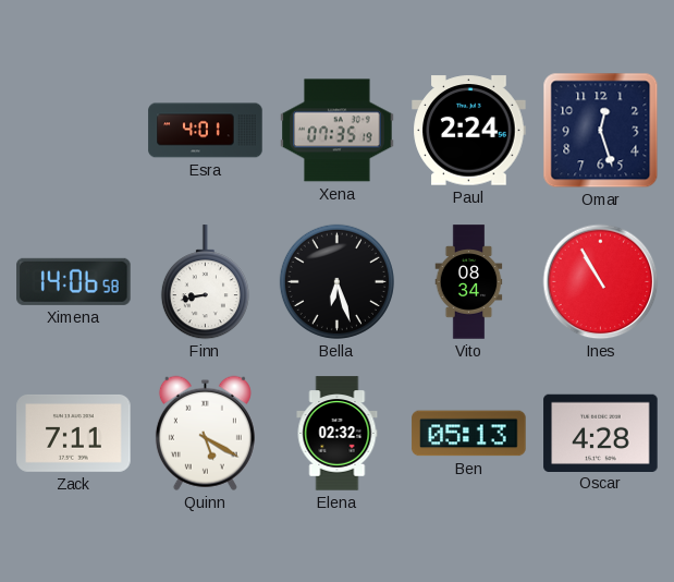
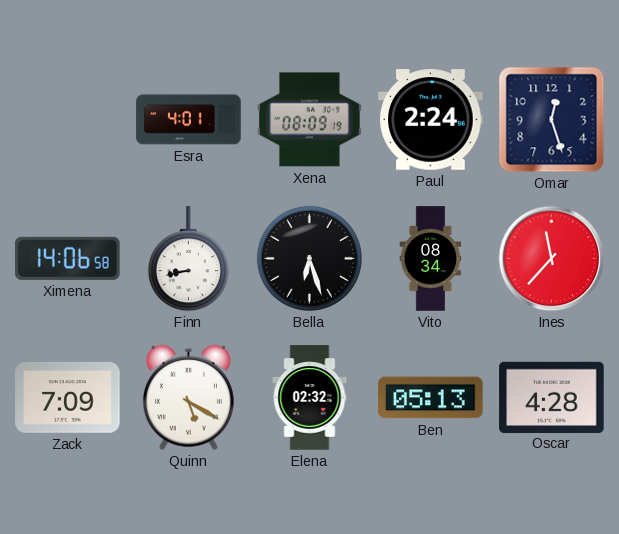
Xena: 07:35 -> 08:09
Ines: 10:55 -> 11:37
Zack: 7:11 -> 7:09
